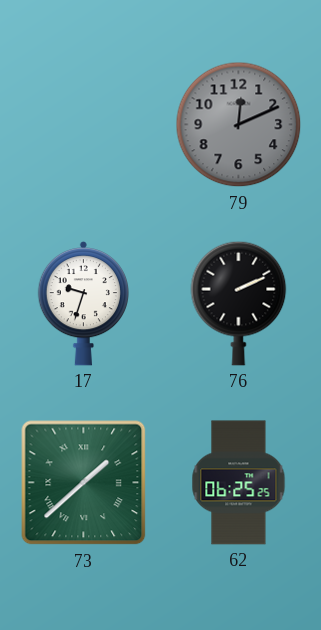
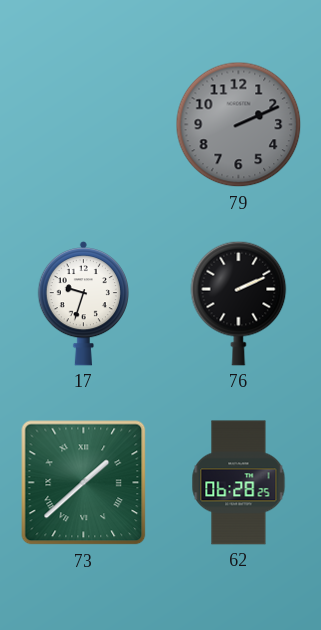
79: 12:11 -> 2:11
62: 06:25 -> 06:28
